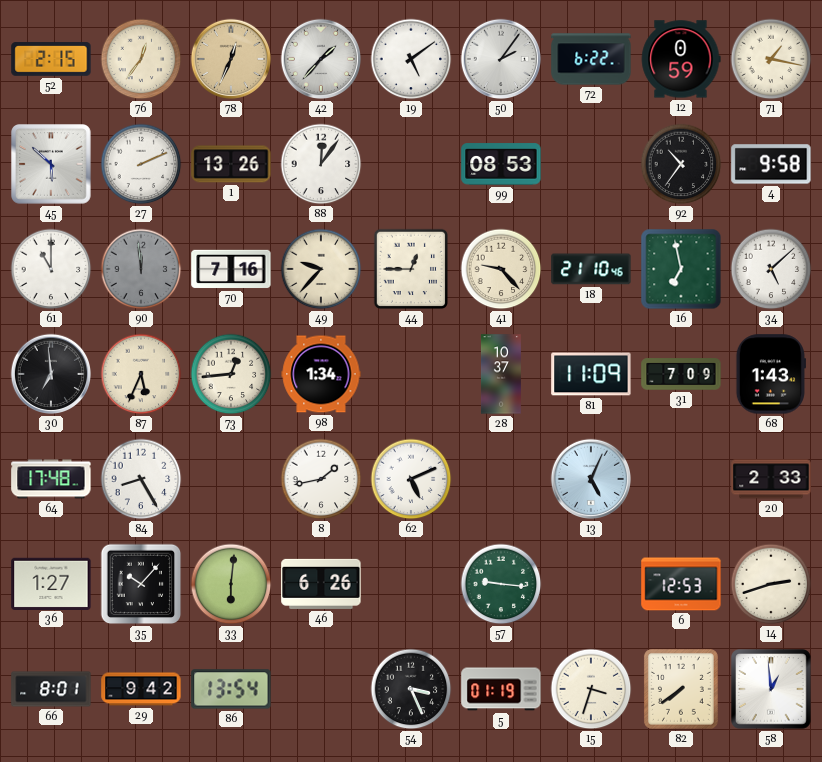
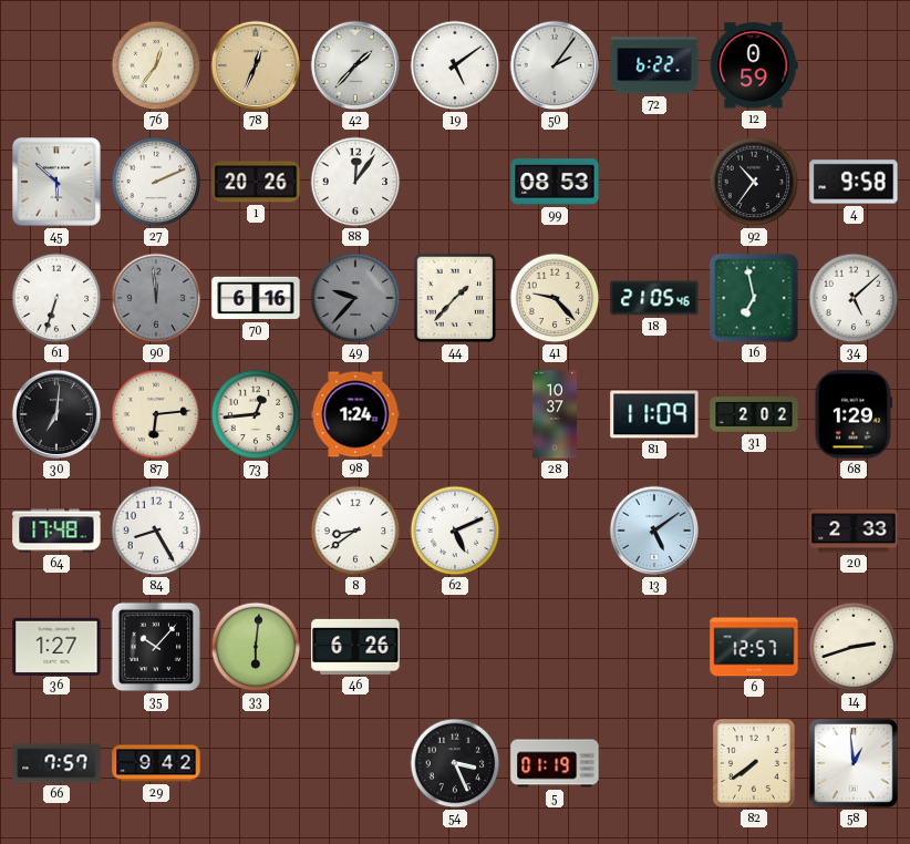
52: 2:15 -> none
71: 1:17 -> none
1: 13:26 -> 20:26
61: 11:00 -> 6:33
70: 7:16 -> 6:16
49 dial: cream -> grey
44: 12:45 -> 1:37
18: 21:10 -> 21:05
30: 6:59 -> 7:01
87: 5:34 -> 6:14
98: 1:34 -> 1:24
31: 7:09 -> 2:02
68: 1:43 -> 1:29
8: 1:43 -> 8:39
13: 5:04 -> 5:09
57: 9:16 -> none
6: 12:53 -> 12:57
66: 8:01 -> 7:57
86: 13:54 -> none
15: 3:33 -> none
